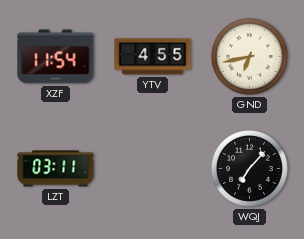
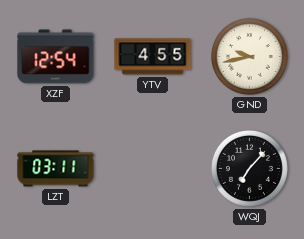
XZF: 11:54 -> 12:54
GND: 6:43 -> 9:43
